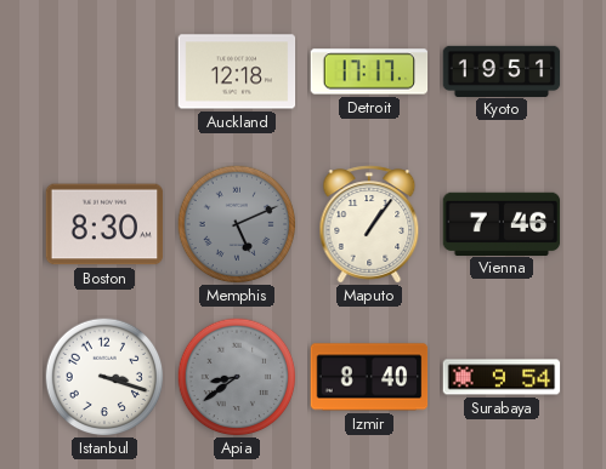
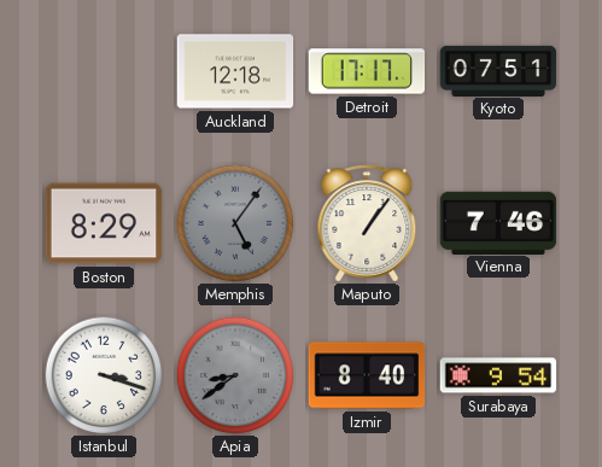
Kyoto: 19:51 -> 07:51
Boston: 8:30 -> 8:29
Memphis: 5:11 -> 5:06
